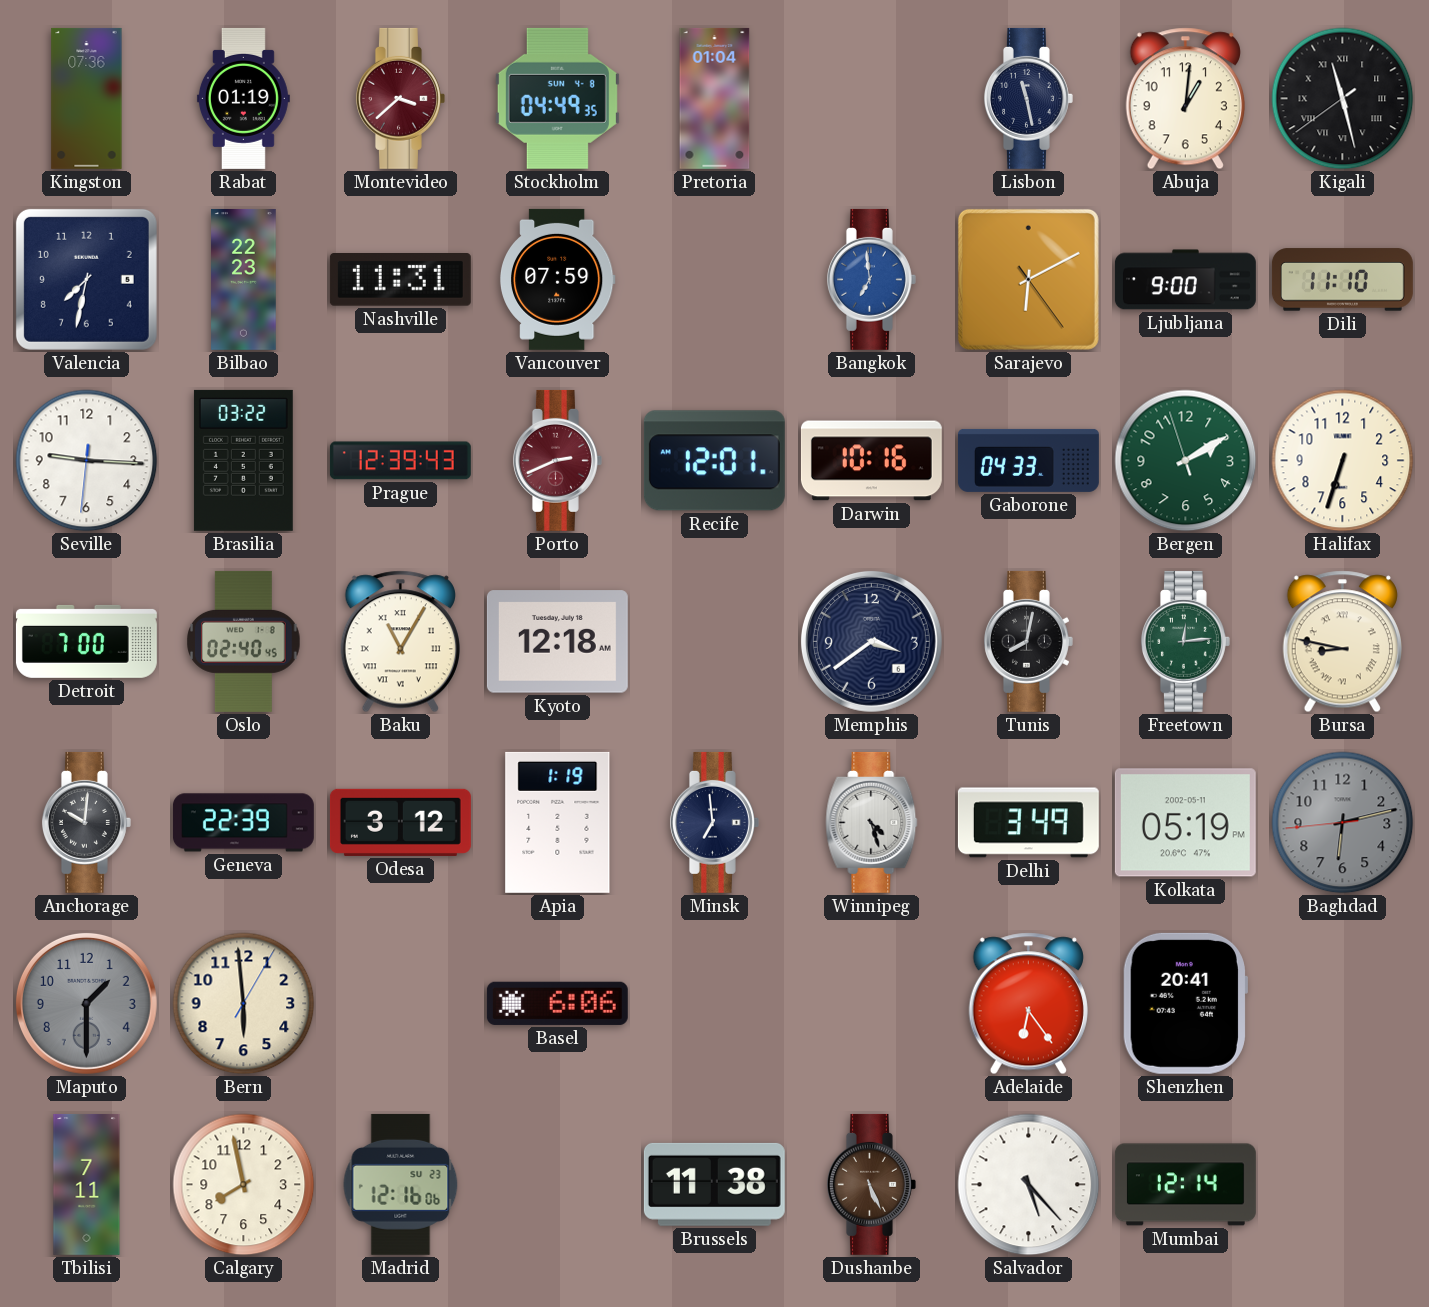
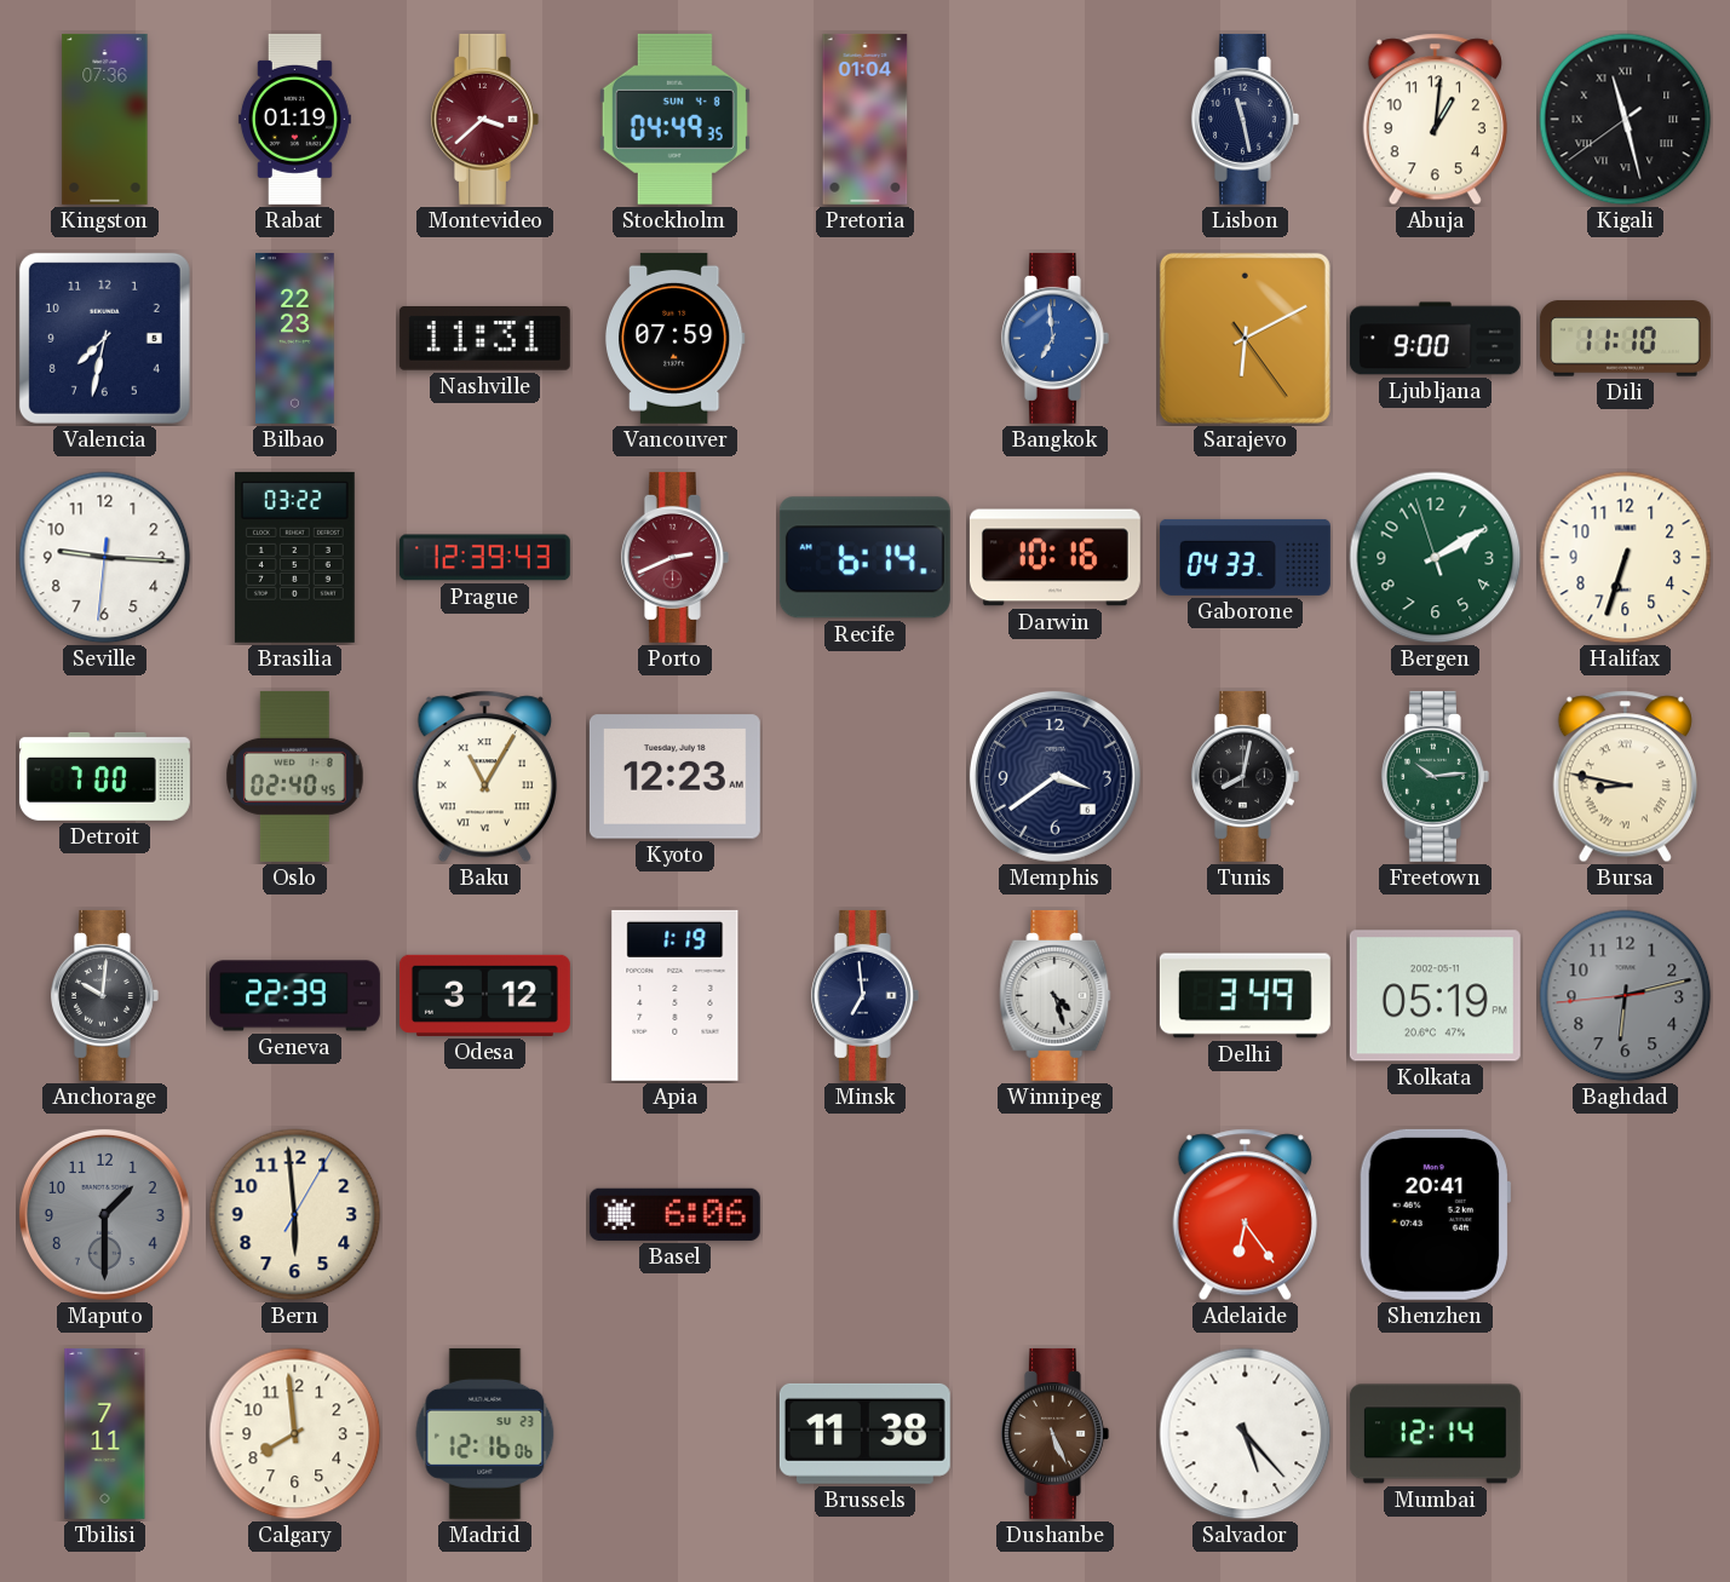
Recife: 12:01 -> 6:14
Kyoto: 12:18 -> 12:23
Freetown: 12:14 -> 10:14
Calgary: 7:58 -> 7:59
